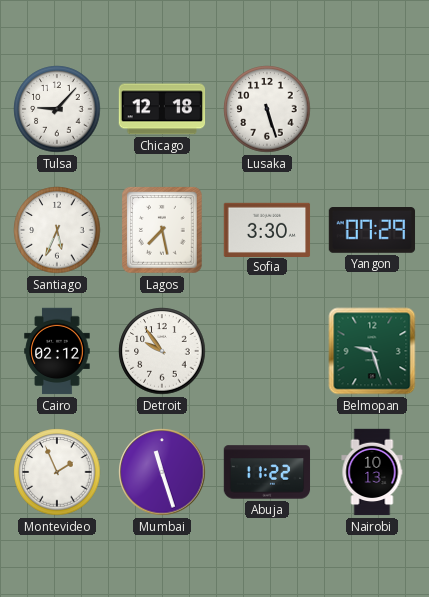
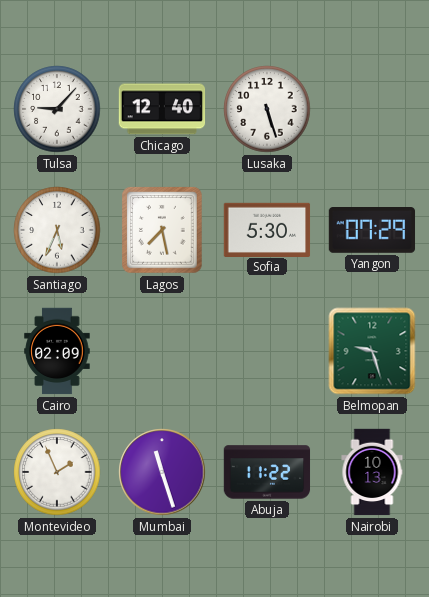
Chicago: 12:18 -> 12:40
Sofia: 3:30 -> 5:30
Cairo: 02:12 -> 02:09
Detroit: 9:54 -> none
